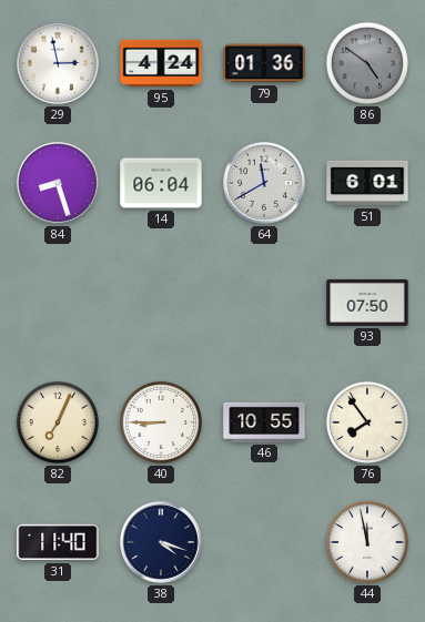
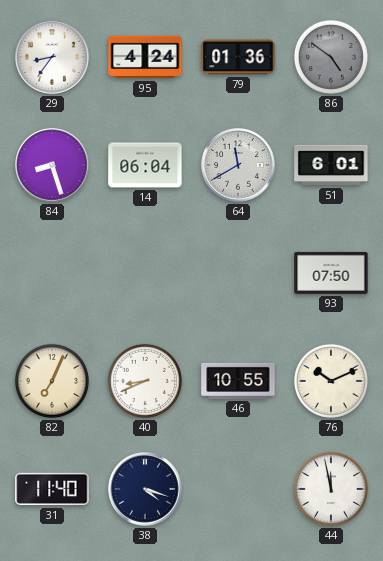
29: 2:58 -> 8:36
40: 8:45 -> 8:41
76: 7:54 -> 10:11
